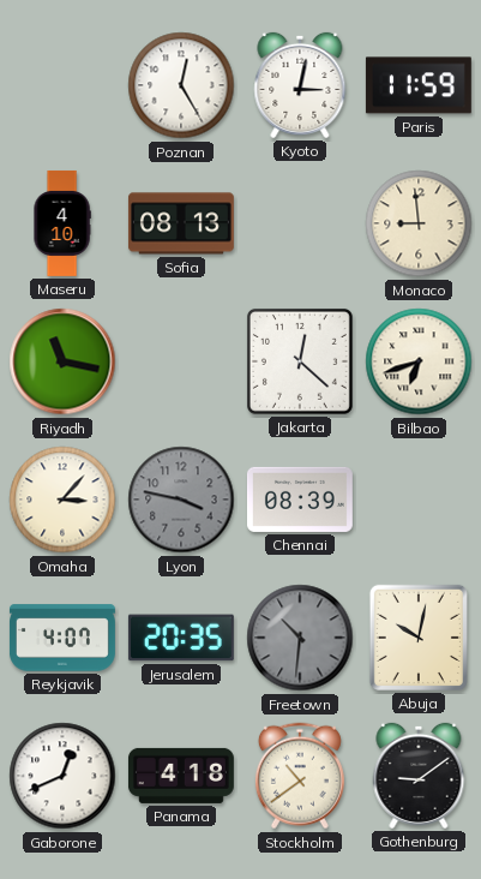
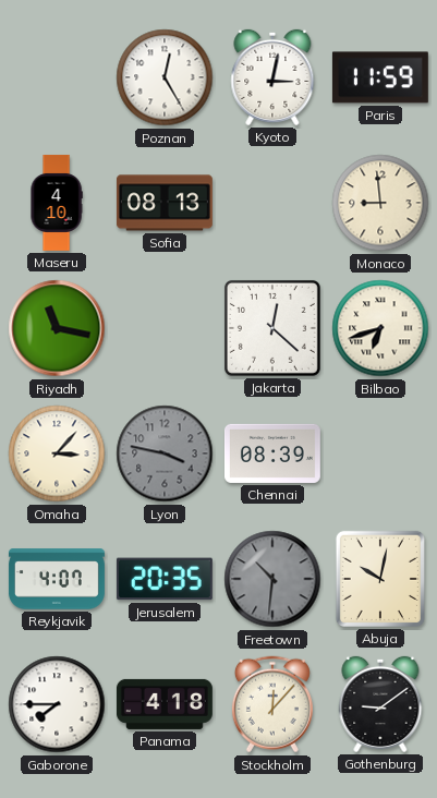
Gaborone: 12:41 -> 7:45
Stockholm: 10:39 -> 12:07
